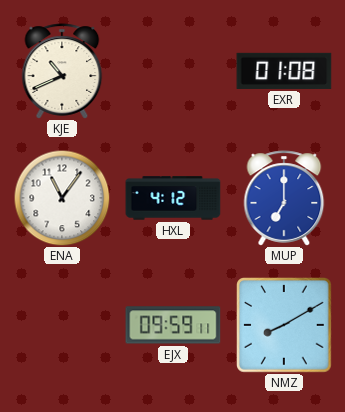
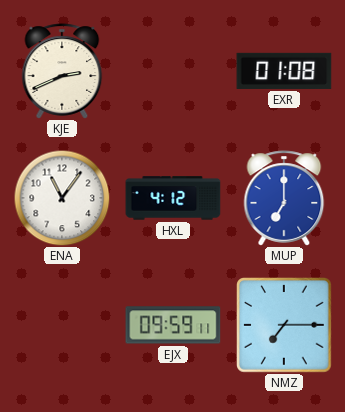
KJE: 10:41 -> 2:41
NMZ: 8:10 -> 7:15
